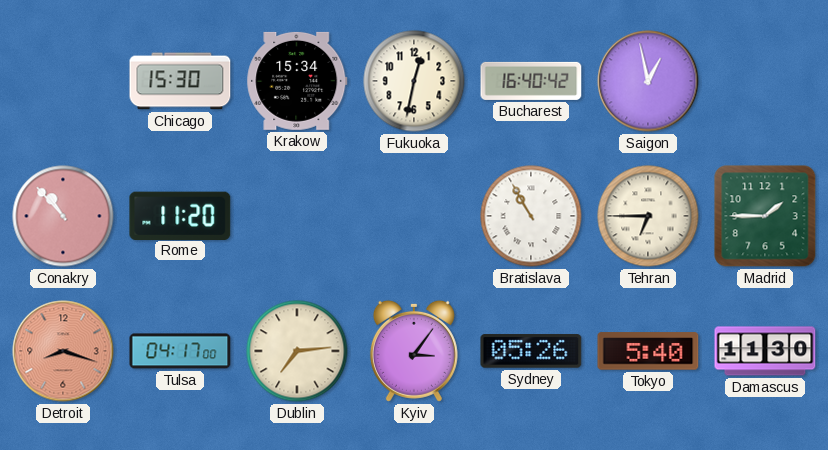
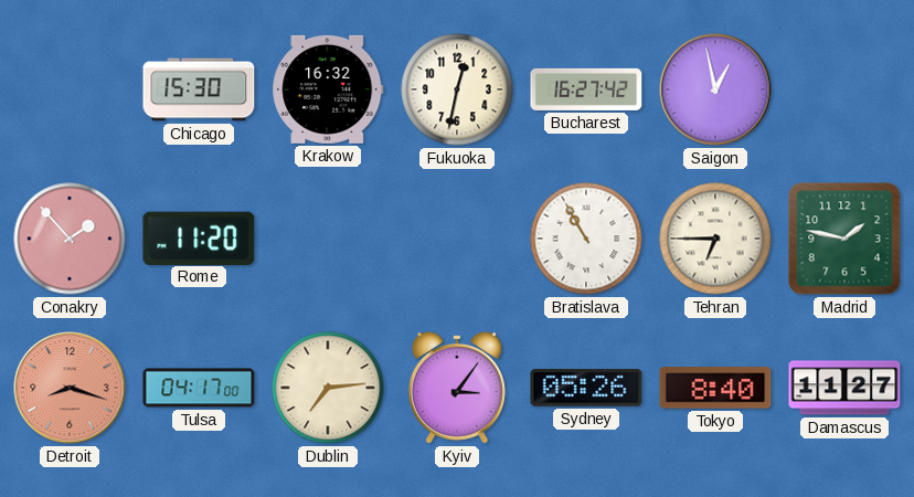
Krakow: 15:34 -> 16:32
Bucharest: 16:40 -> 16:27
Conakry: 10:53 -> 1:53
Madrid: 1:45 -> 1:47
Tokyo: 5:40 -> 8:40
Damascus: 11:30 -> 11:27
